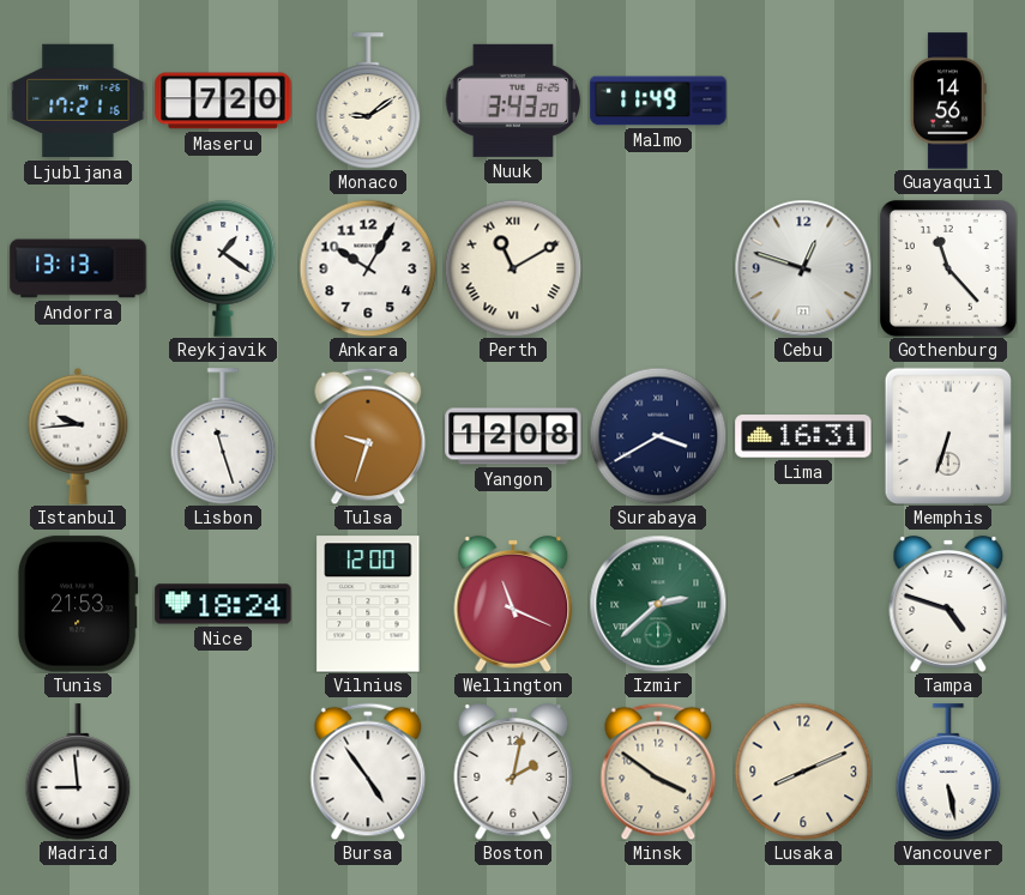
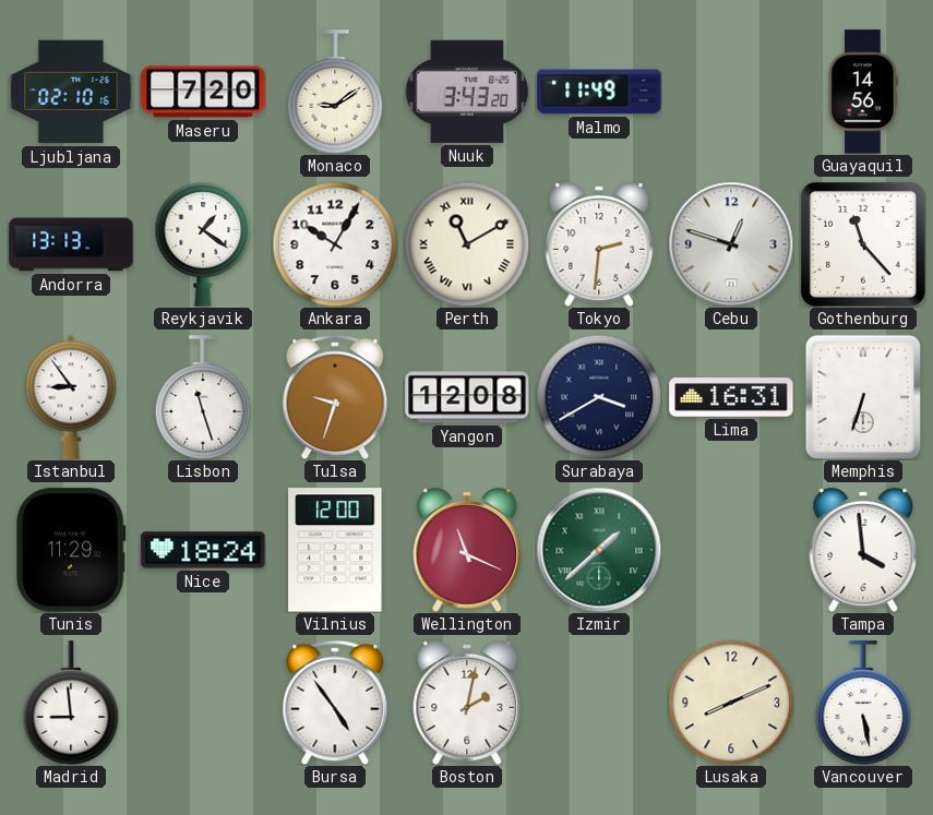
Ljubljana: 17:21 -> 02:10
Tokyo: none -> 2:31
Istanbul: 9:44 -> 8:54
Tunis: 21:53 -> 11:29
Izmir: 2:38 -> 1:38
Tampa: 4:48 -> 3:59
Minsk: 3:51 -> none
